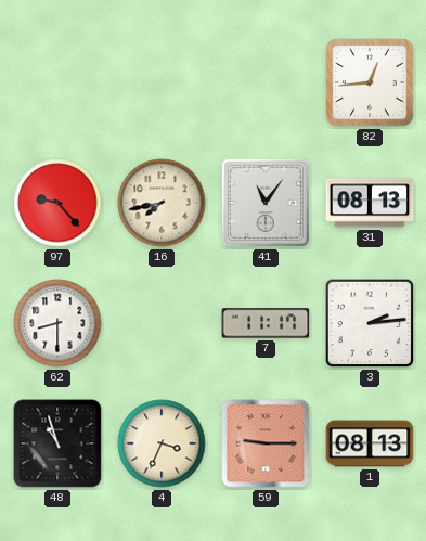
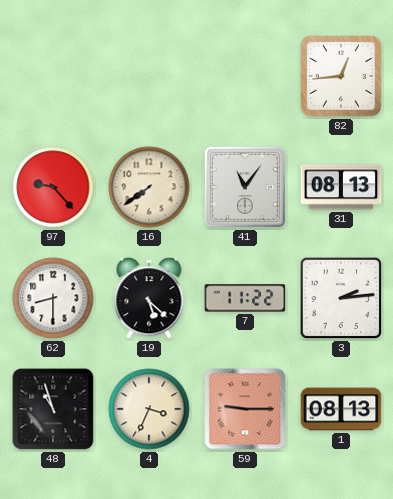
16: 7:43 -> 7:39
19: none -> 5:22
7: 11:17 -> 11:22
